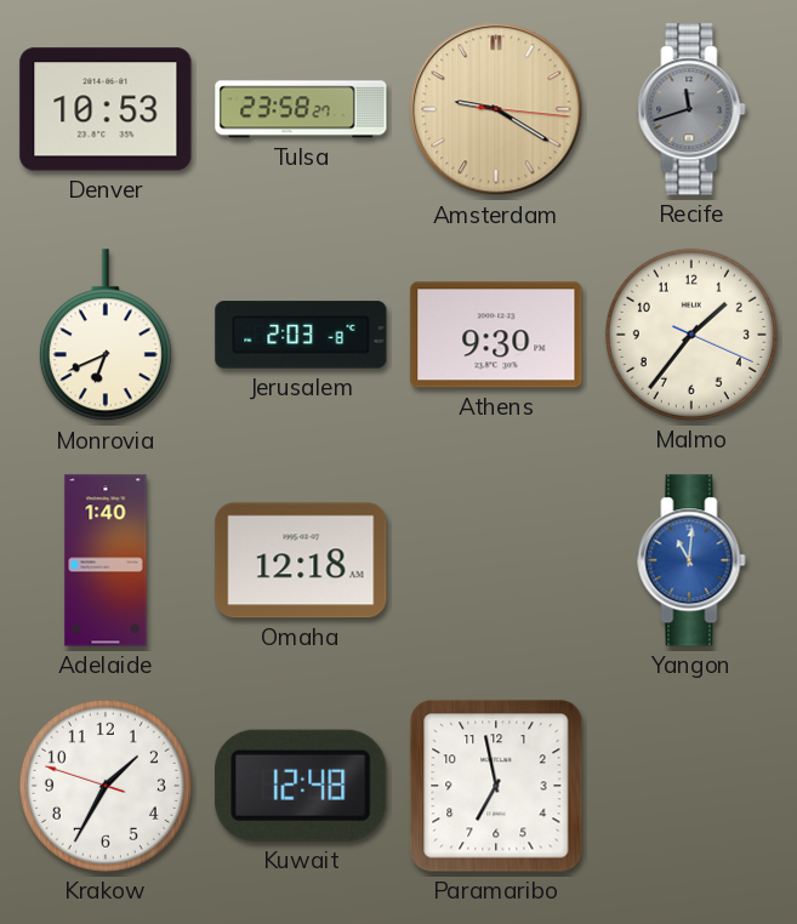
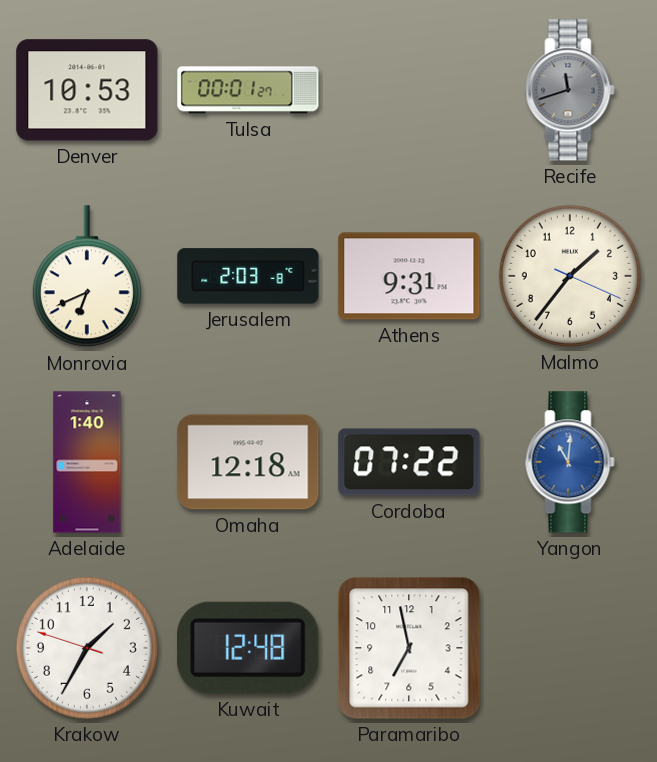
Tulsa: 23:58 -> 00:01
Amsterdam: 9:20 -> none
Athens: 9:30 -> 9:31
Cordoba: none -> 07:22
